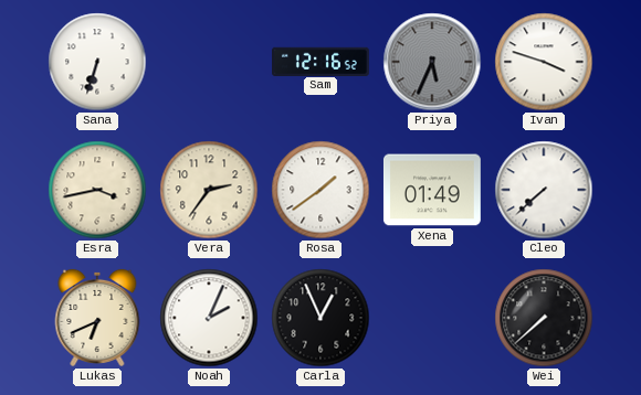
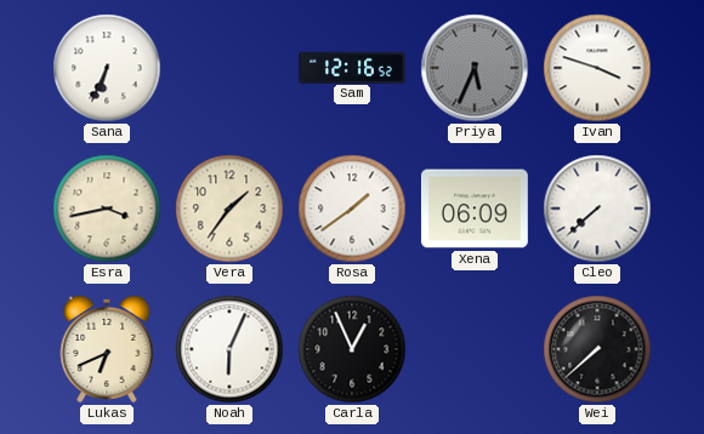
Sana: 6:33 -> 6:34
Vera: 2:36 -> 1:36
Xena: 01:49 -> 06:09
Noah: 2:04 -> 6:04
